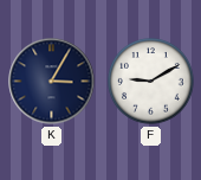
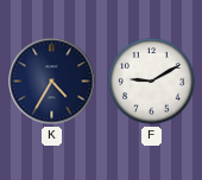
K: 3:05 -> 4:35
